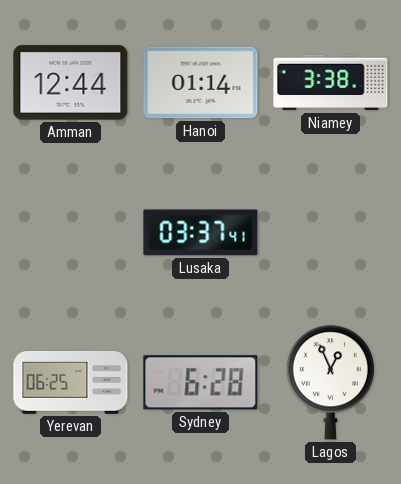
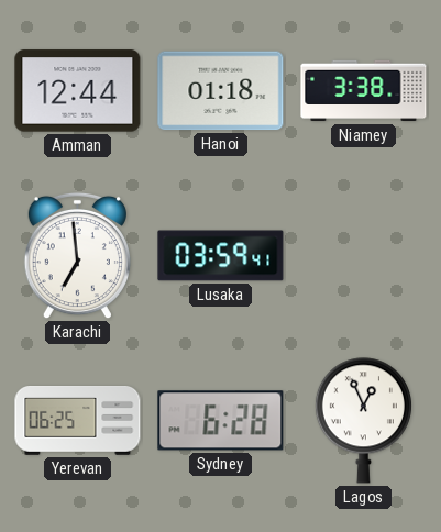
Hanoi: 01:14 -> 01:18
Karachi: none -> 6:59
Lusaka: 03:37 -> 03:59
